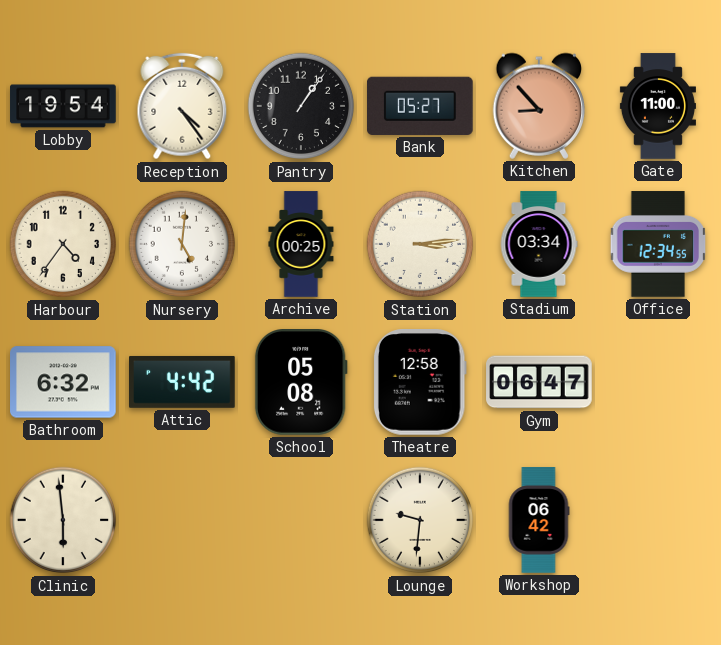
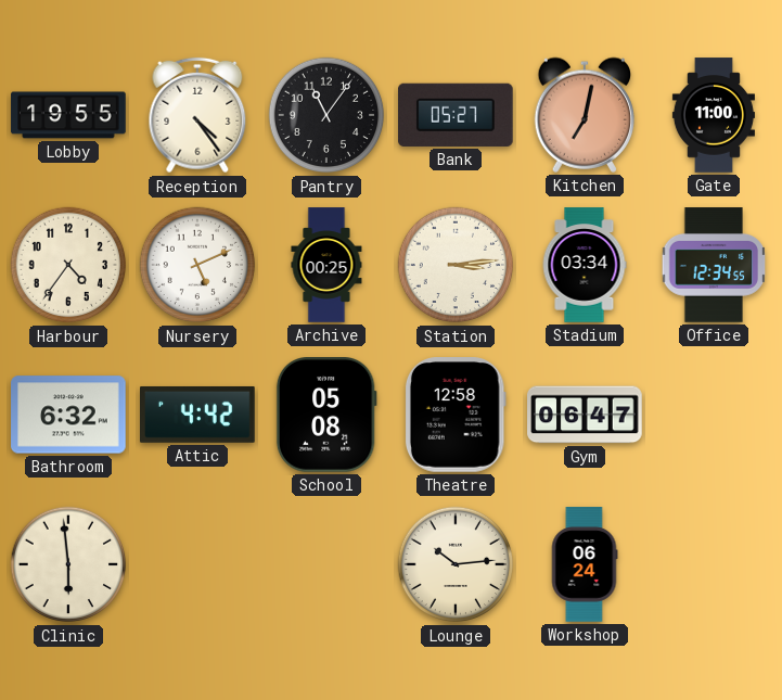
Lobby: 19:54 -> 19:55
Pantry: 1:06 -> 11:06
Kitchen: 8:53 -> 7:02
Nursery: 5:01 -> 5:11
Lounge: 9:31 -> 10:14
Workshop: 06:42 -> 06:24
